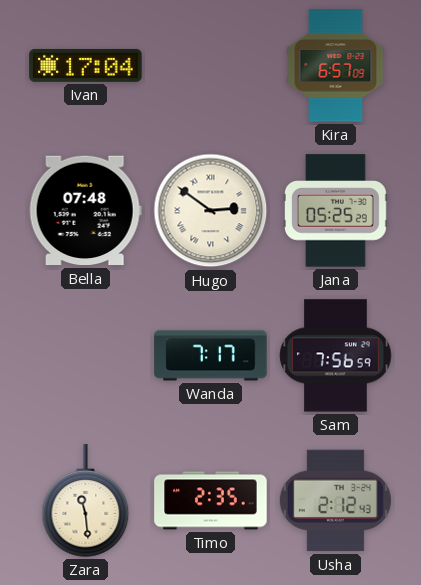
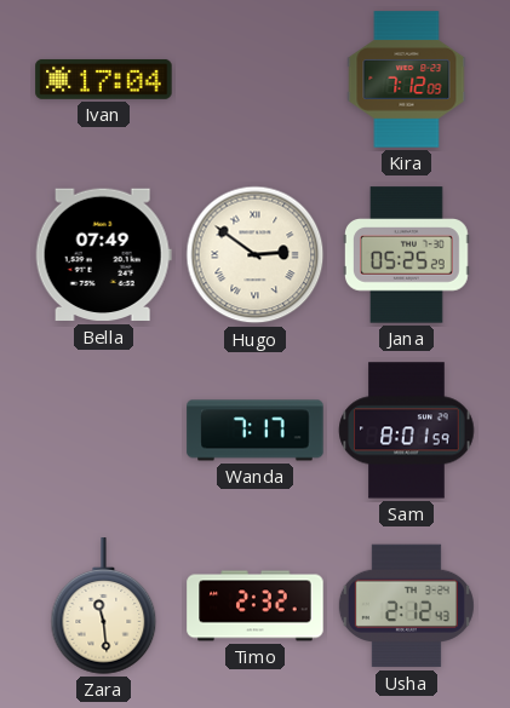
Kira: 6:57 -> 7:12
Bella: 07:48 -> 07:49
Sam: 7:56 -> 8:01
Timo: 2:35 -> 2:32
